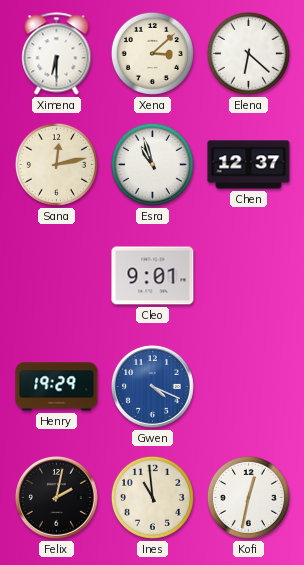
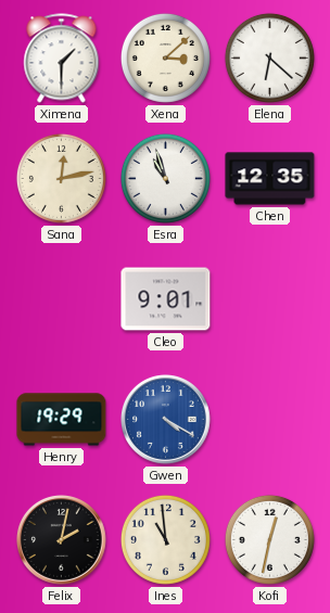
Ximena: 6:30 -> 1:30
Chen: 12:37 -> 12:35
Gwen: 4:19 -> 4:20
